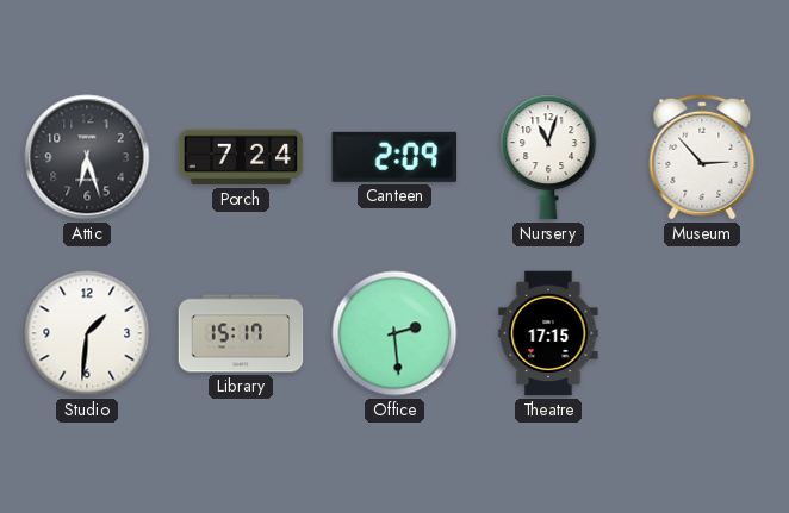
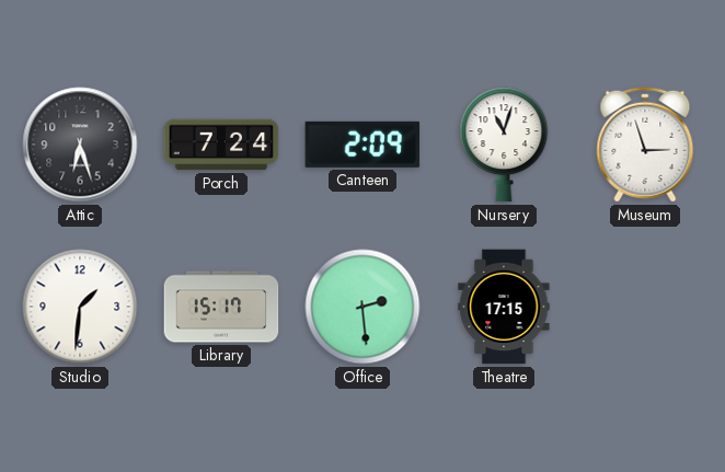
Museum: 2:53 -> 2:57
